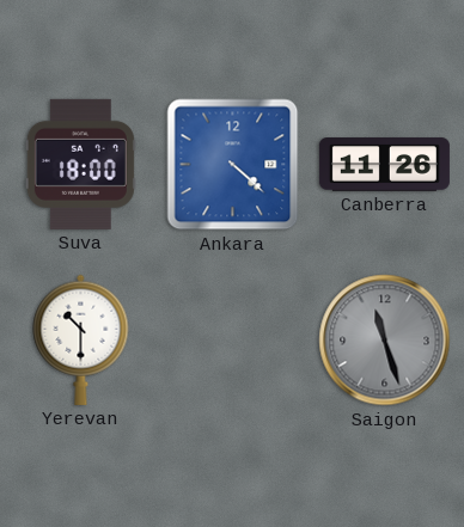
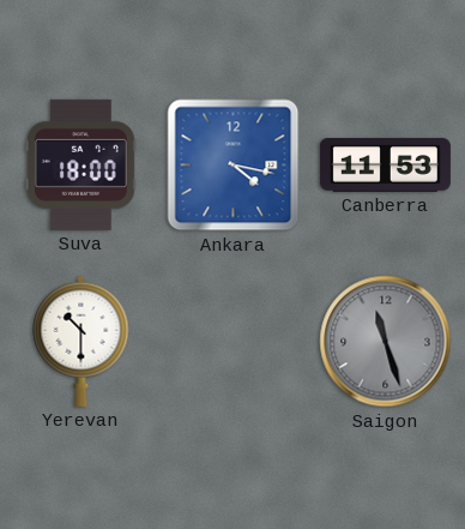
Ankara: 4:22 -> 4:17
Canberra: 11:26 -> 11:53
